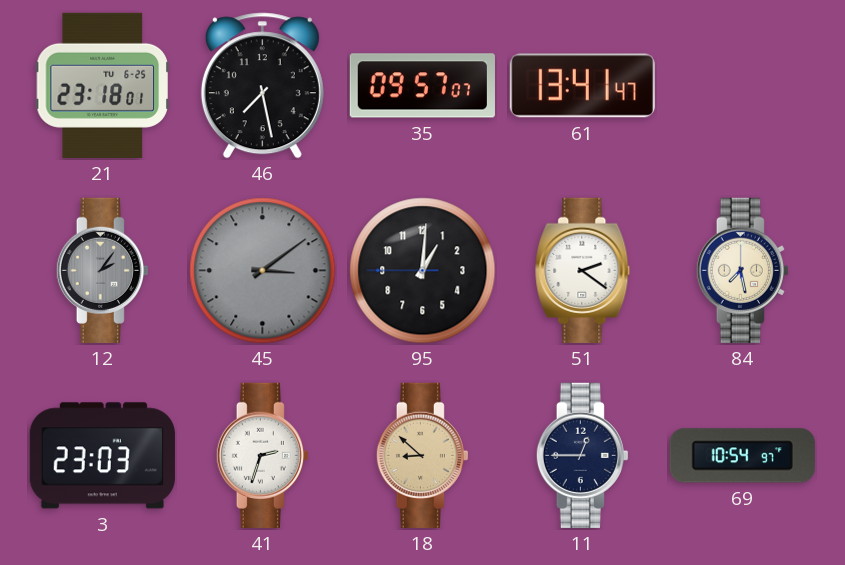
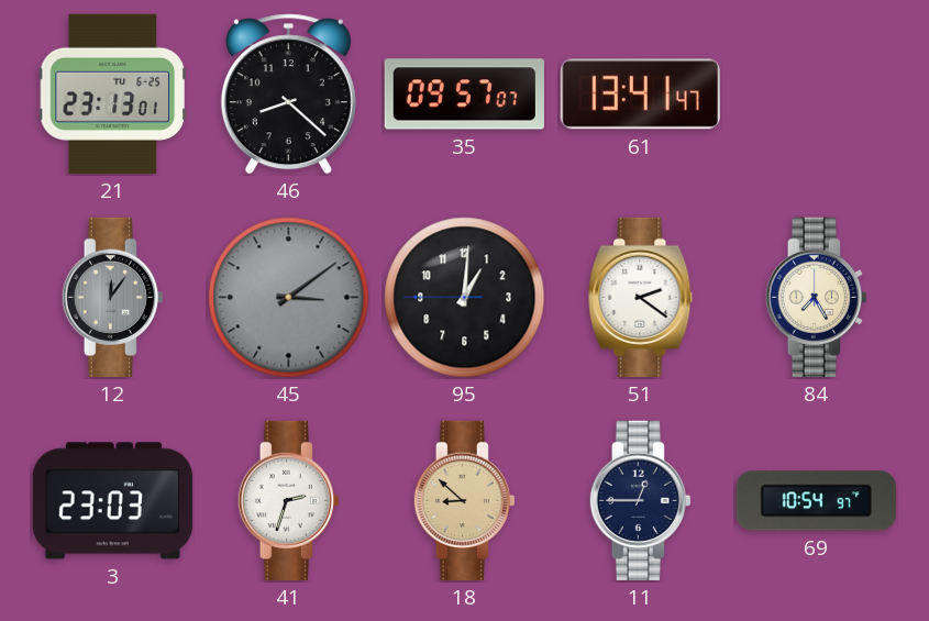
21: 23:18 -> 23:13
46: 7:28 -> 8:22
12: 2:06 -> 12:06
84: 7:28 -> 7:25
